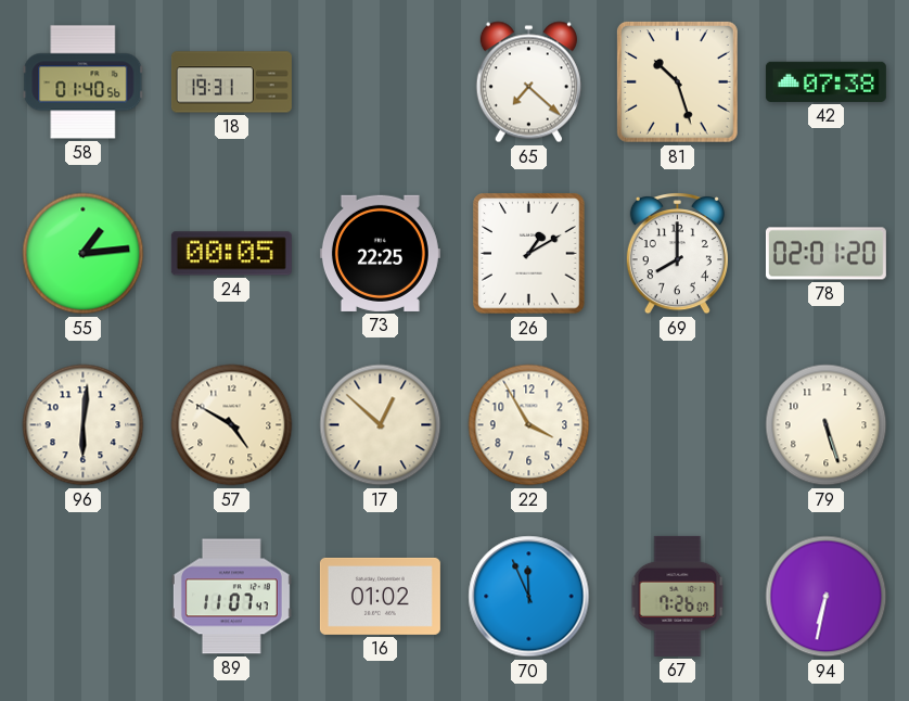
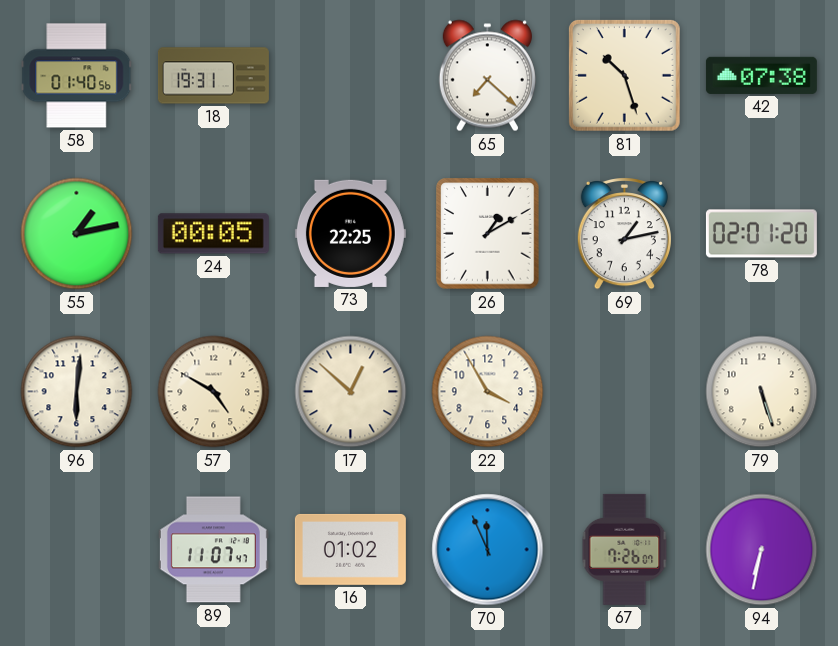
55: 1:14 -> 1:13
69: 8:00 -> 1:13
